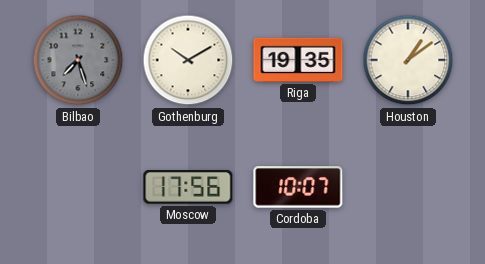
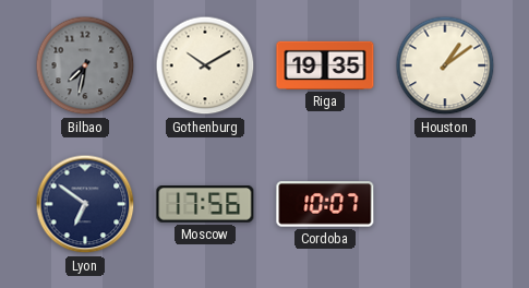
Bilbao: 7:27 -> 7:32
Lyon: none -> 6:51
